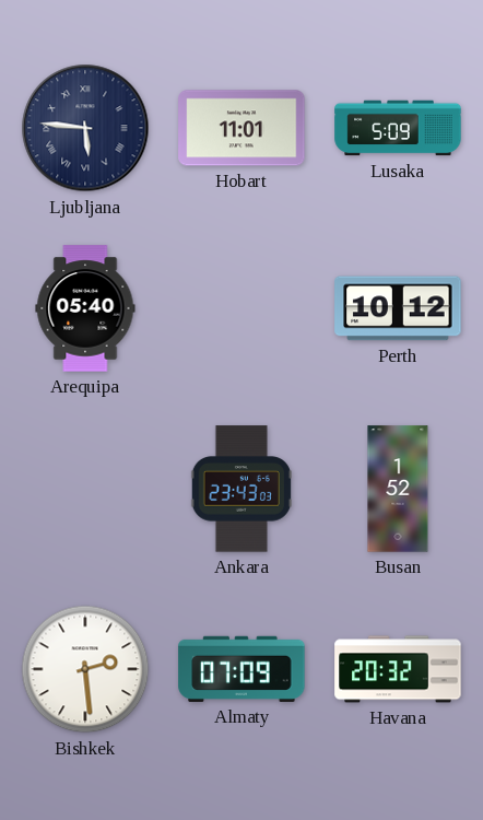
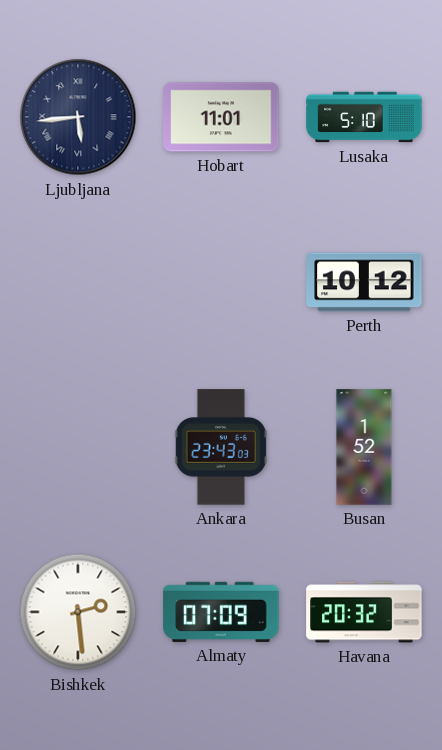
Ljubljana: 5:46 -> 5:44
Lusaka: 5:09 -> 5:10
Arequipa: 05:40 -> none
